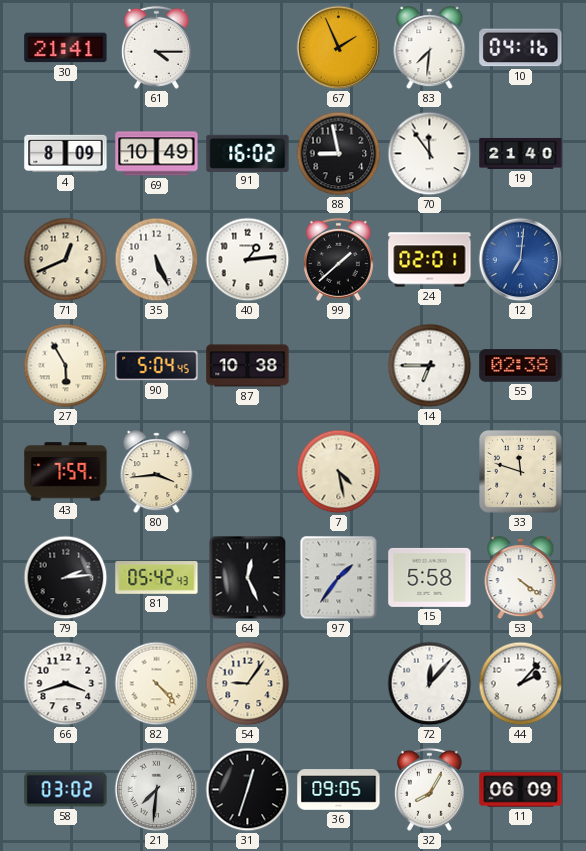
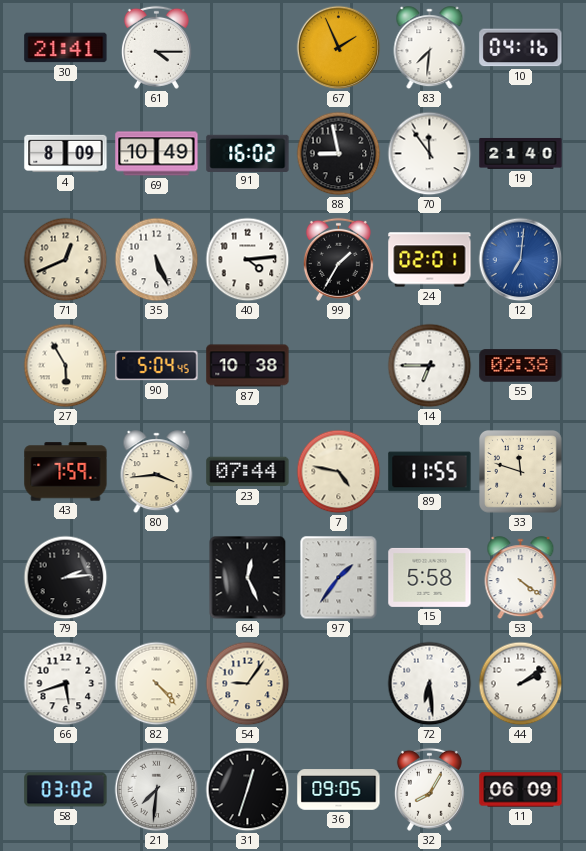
40: 1:14 -> 4:14
99: 1:38 -> 1:35
23: none -> 07:44
7: 4:28 -> 4:47
89: none -> 11:55
81: 05:42 -> none
66: 3:42 -> 5:42
72: 12:07 -> 6:29
44: 2:07 -> 2:09
